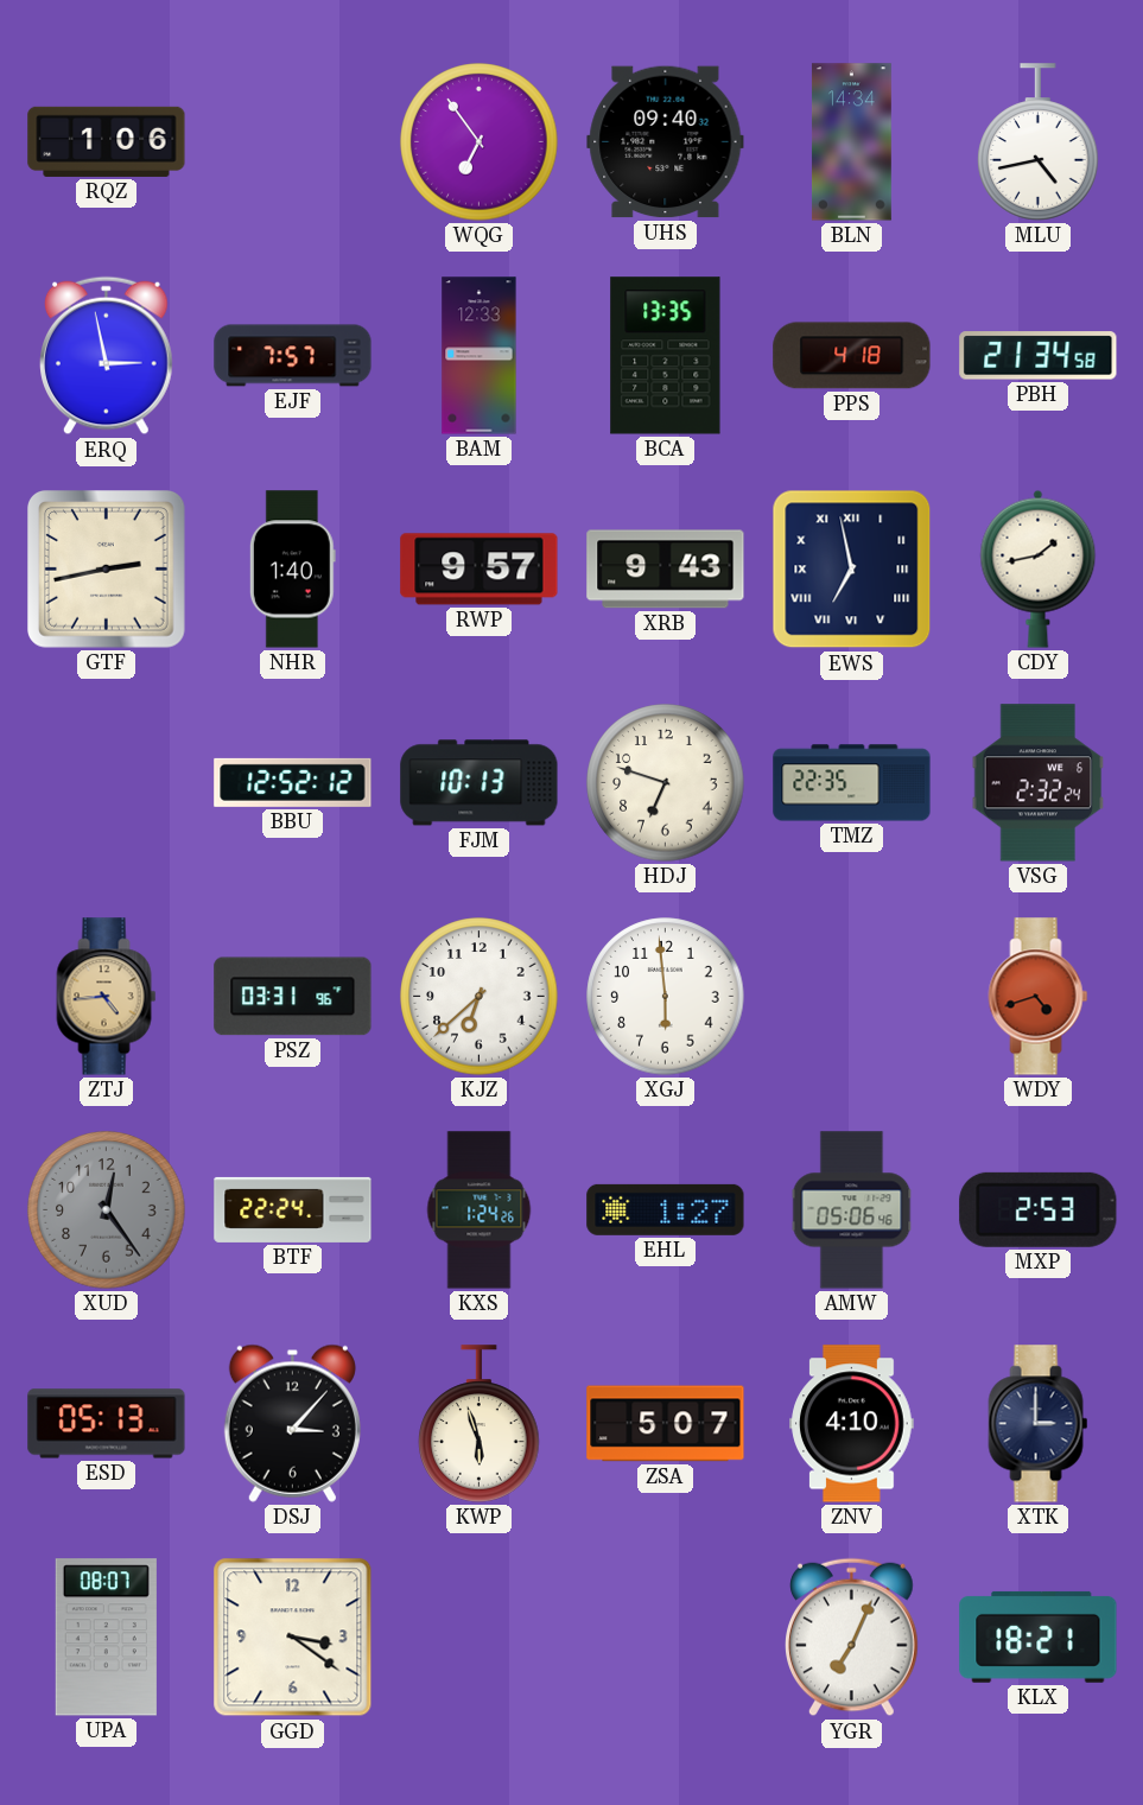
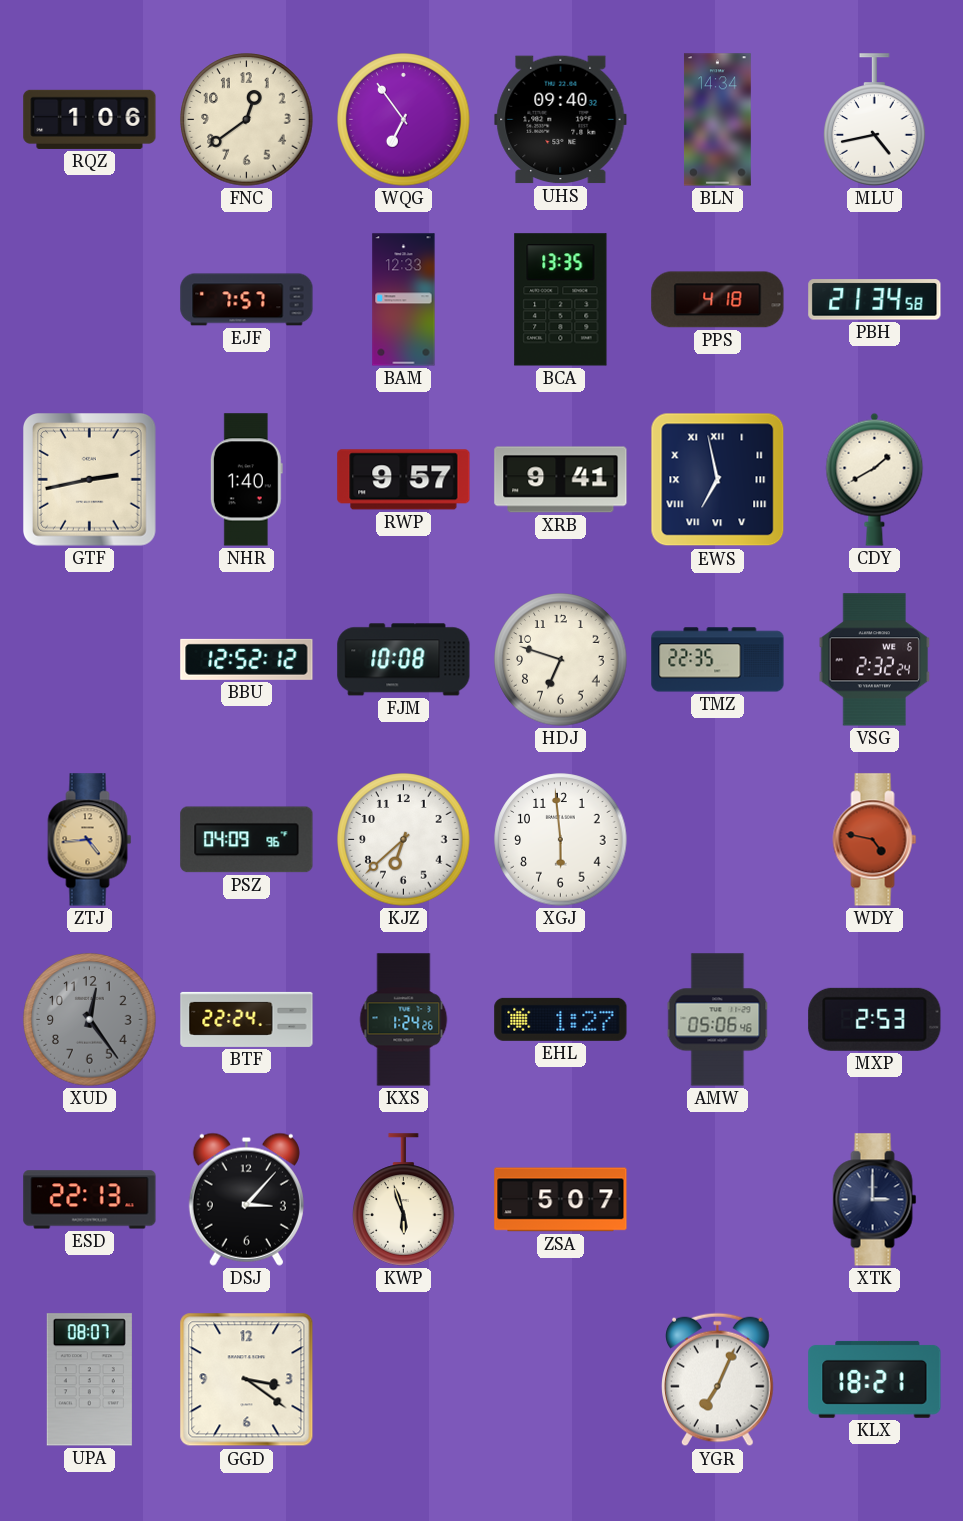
FNC: none -> 12:39
ERQ: 2:58 -> none
XRB: 9:43 -> 9:41
CDY: 1:43 -> 1:40
FJM: 10:13 -> 10:08
PSZ: 03:31 -> 04:09
WDY: 4:42 -> 4:47
ESD: 05:13 -> 22:13
ZNV: 4:10 -> none
